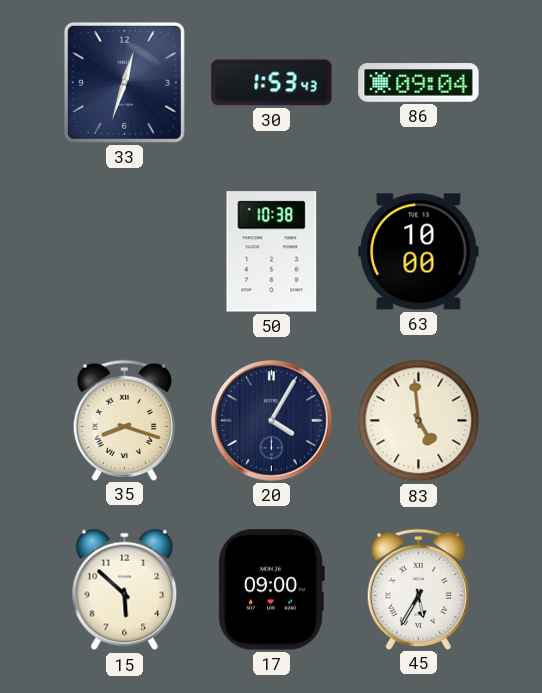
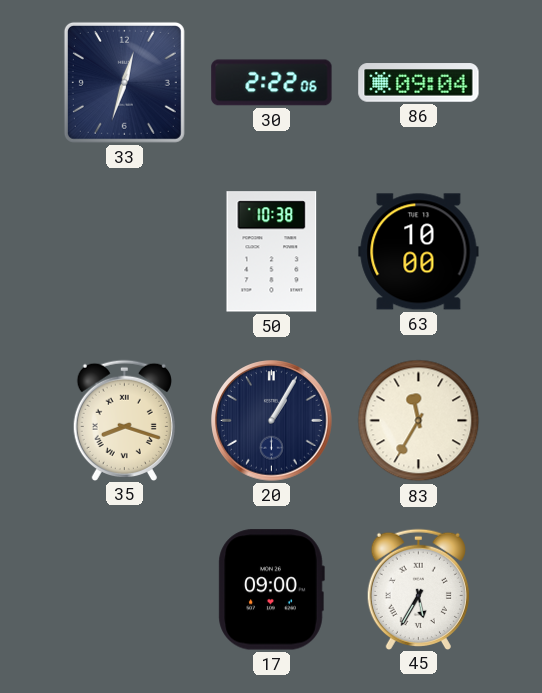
30: 1:53 -> 2:22
20: 4:05 -> 1:05
83: 4:59 -> 11:35
15: 5:52 -> none
